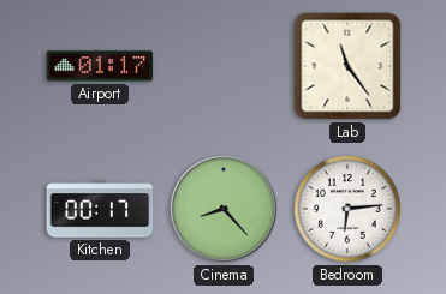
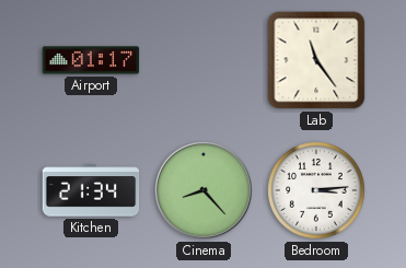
Kitchen: 00:17 -> 21:34
Bedroom: 6:14 -> 3:14
